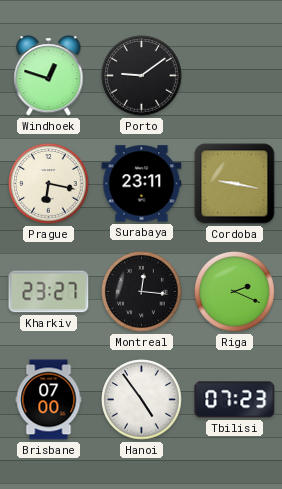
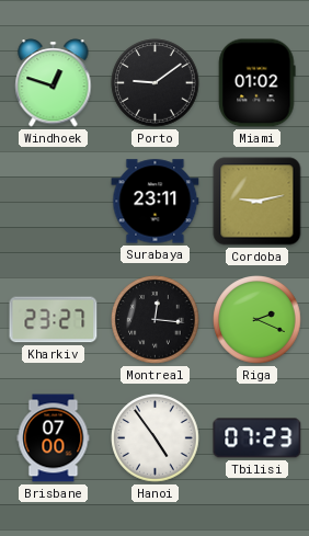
Miami: none -> 01:02
Prague: 6:17 -> none
Cordoba: 9:17 -> 9:13
